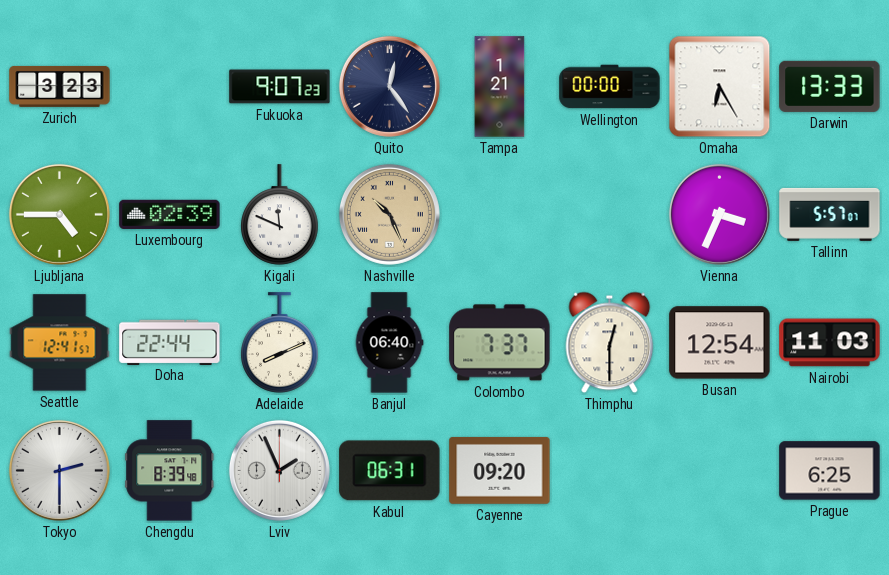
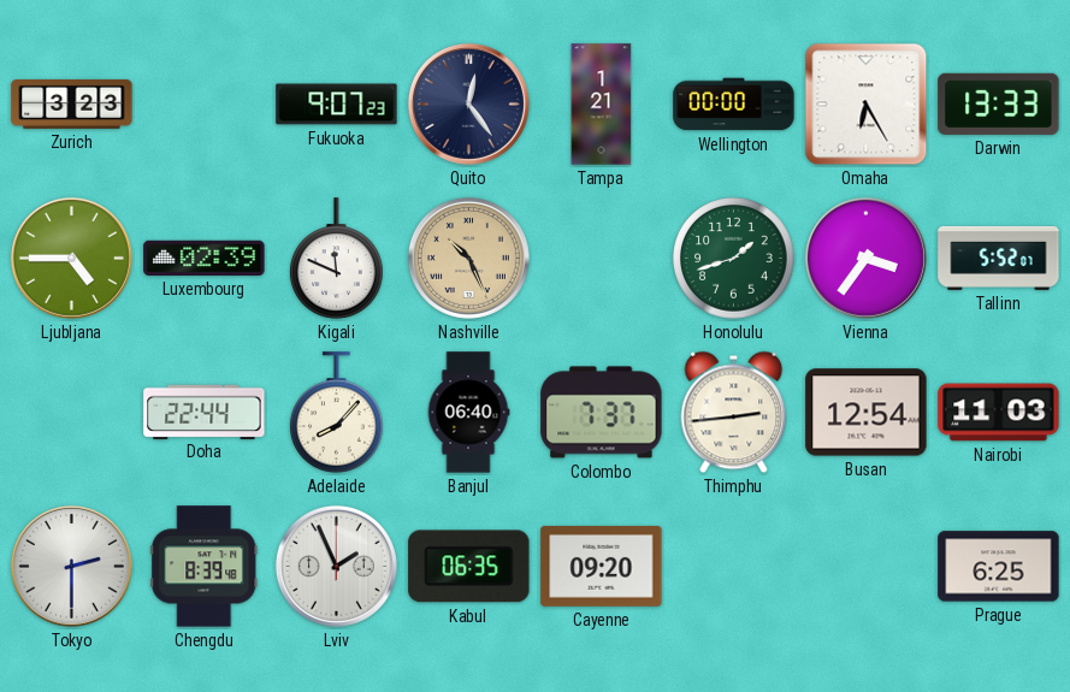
Honolulu: none -> 1:42
Vienna: 3:34 -> 3:36
Tallinn: 5:57 -> 5:52
Seattle: 12:41 -> none
Adelaide: 8:11 -> 8:07
Thimphu: 12:30 -> 2:44
Kabul: 06:31 -> 06:35
